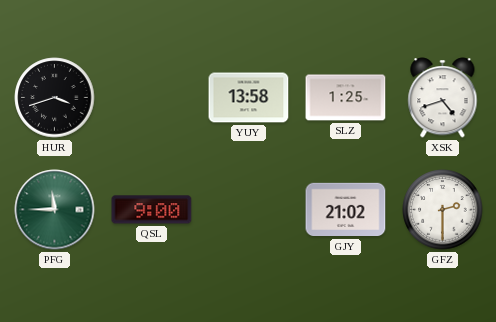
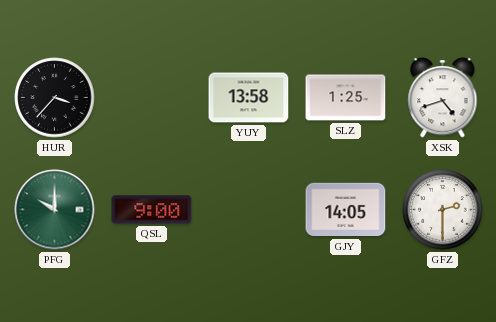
HUR: 3:42 -> 3:37
PFG: 11:45 -> 10:00
GJY: 21:02 -> 14:05
